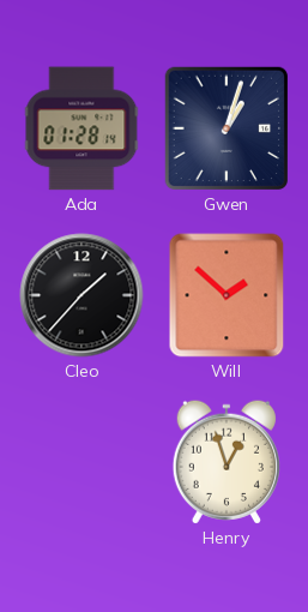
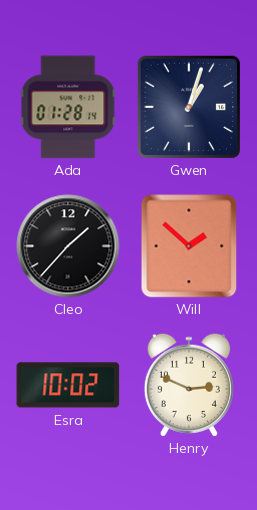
Esra: none -> 10:02
Henry: 12:57 -> 2:49
